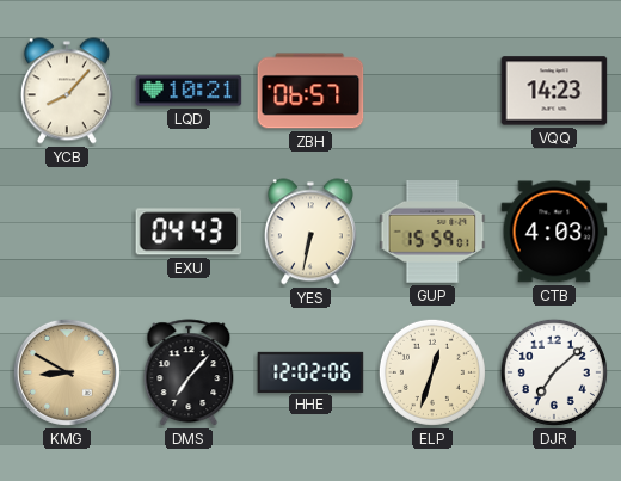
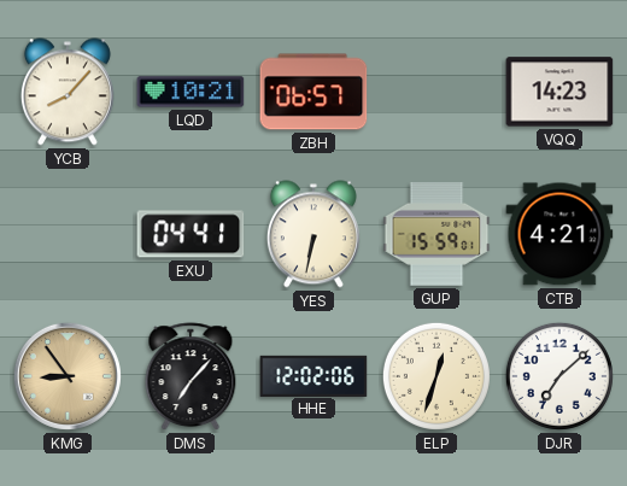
EXU: 04:43 -> 04:41
CTB: 4:03 -> 4:21
KMG: 8:50 -> 8:54
